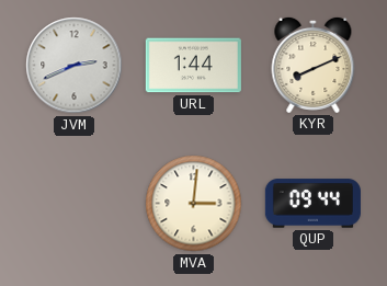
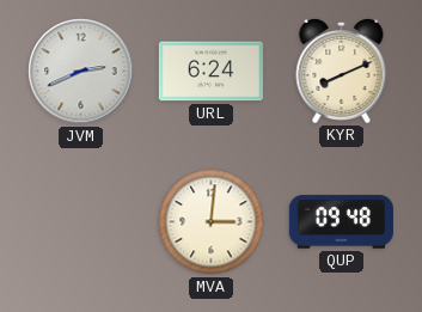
URL: 1:44 -> 6:24
QUP: 09:44 -> 09:48
